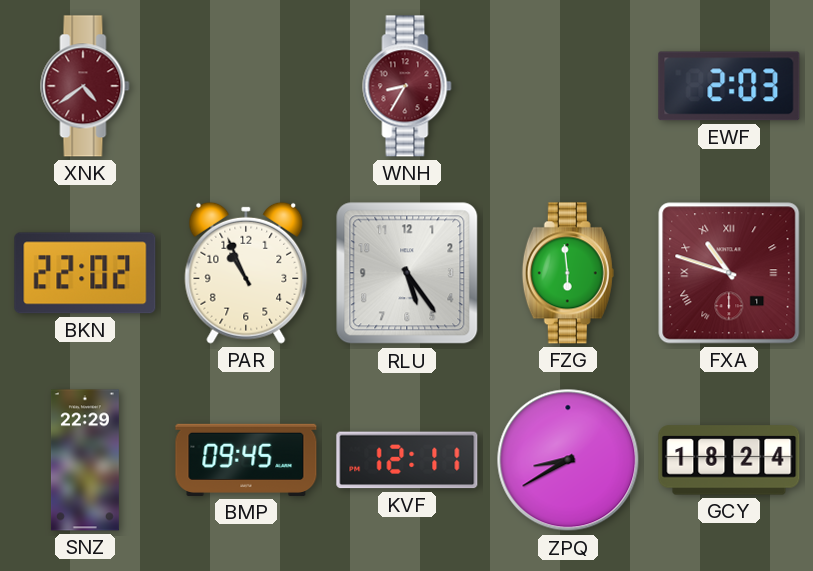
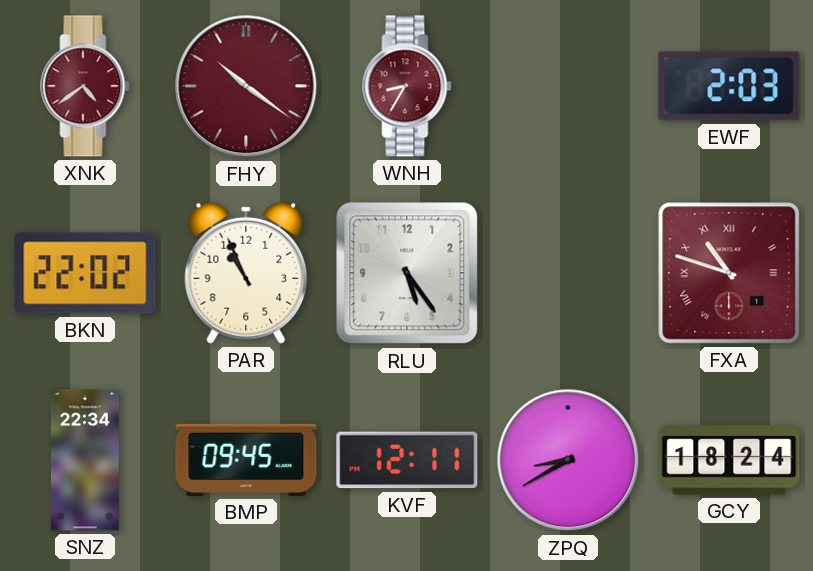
FHY: none -> 10:21
FZG: 5:59 -> none
SNZ: 22:29 -> 22:34
